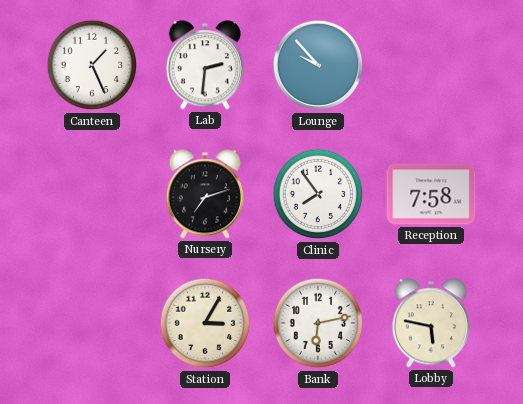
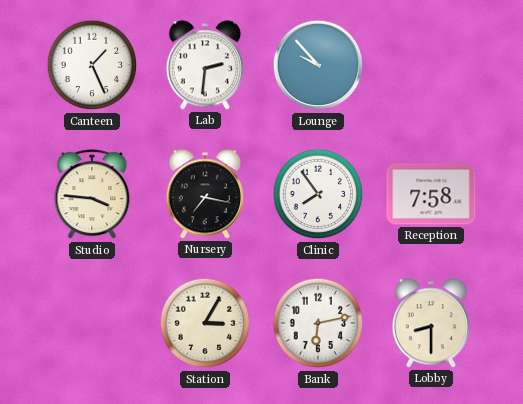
Studio: none -> 3:46
Nursery: 7:12 -> 7:17
Lobby: 5:47 -> 8:30
